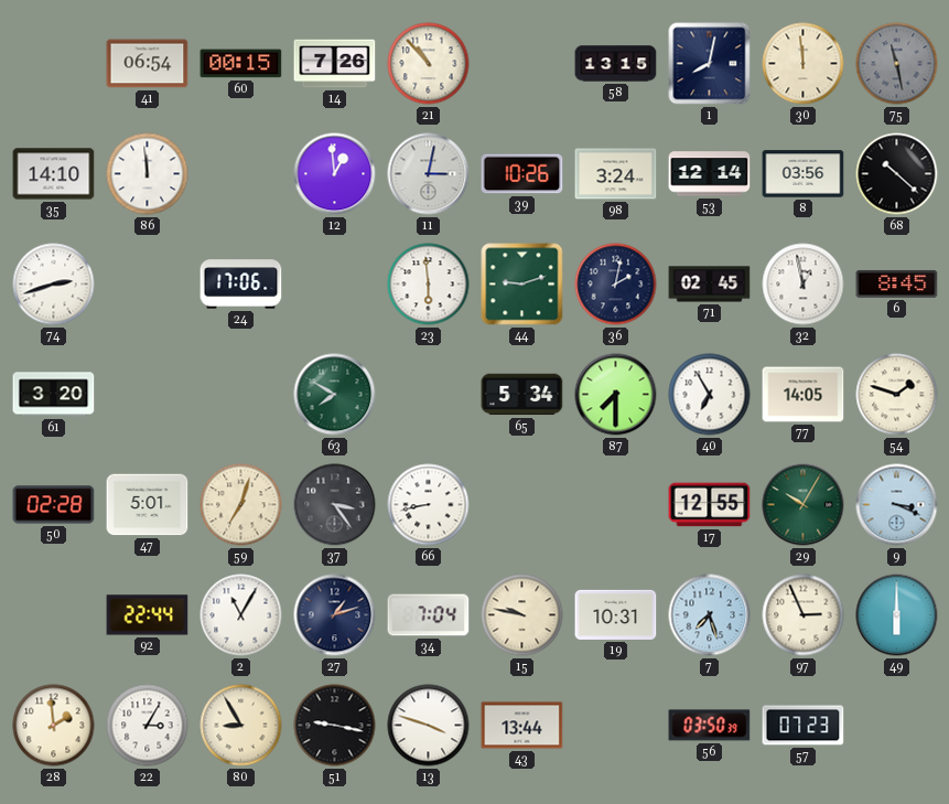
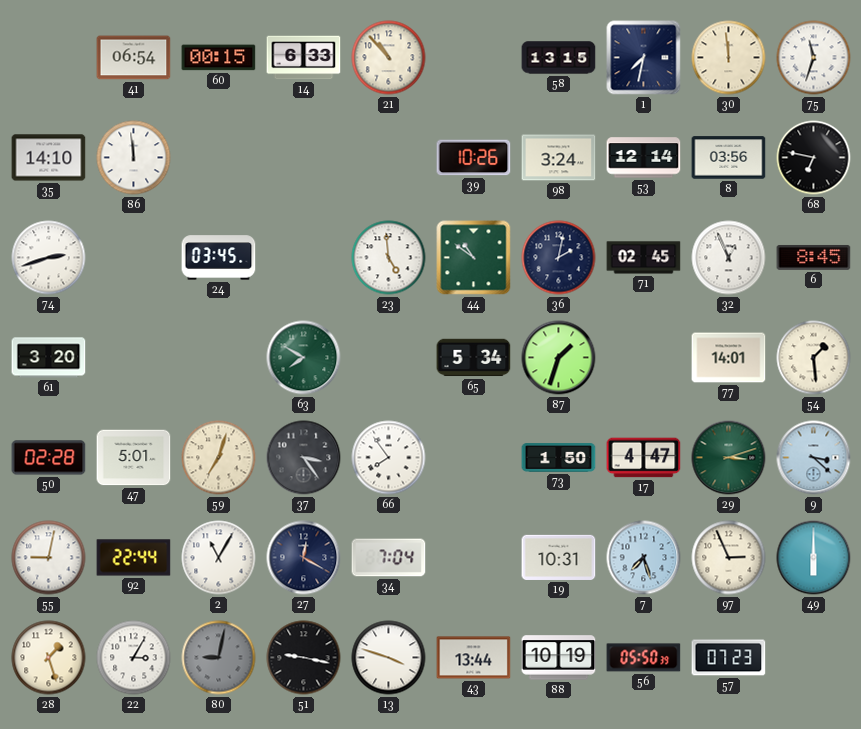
14: 7:26 -> 6:33
1: 8:02 -> 7:32
75: 11:28 -> 11:33
75 dial: grey -> white
12: 12:59 -> none
11: 3:02 -> none
68: 10:22 -> 6:47
24: 17:06 -> 03:45
23: 5:59 -> 4:59
44: 9:12 -> 10:51
32: 12:58 -> 12:56
87: 7:30 -> 1:33
40: 6:55 -> none
77: 14:05 -> 14:01
54: 1:48 -> 1:29
66: 8:43 -> 7:54
73: none -> 1:50
17: 12:55 -> 4:47
29: 10:05 -> 3:12
9: 3:19 -> 3:22
55: none -> 9:02
27: 1:12 -> 12:20
15: 9:47 -> none
28: 1:59 -> 1:27
80: 8:55 -> 9:02
80 dial: cream -> grey
88: none -> 10:19
56: 03:50 -> 05:50
